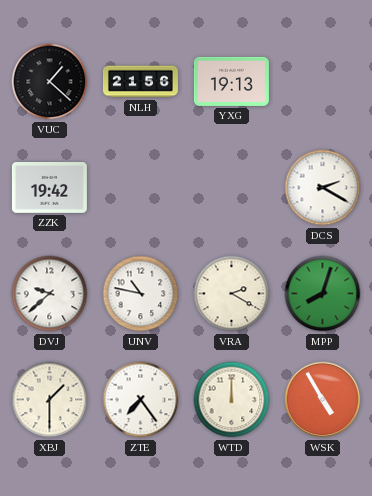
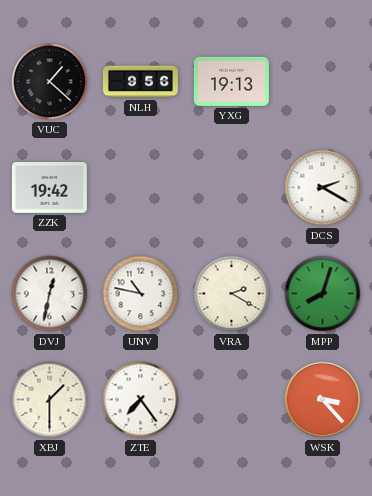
NLH: 21:56 -> 9:56
DVJ: 9:38 -> 12:32
WTD: 12:00 -> none
WSK: 4:55 -> 3:23
